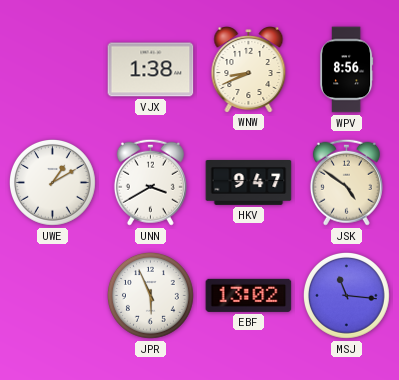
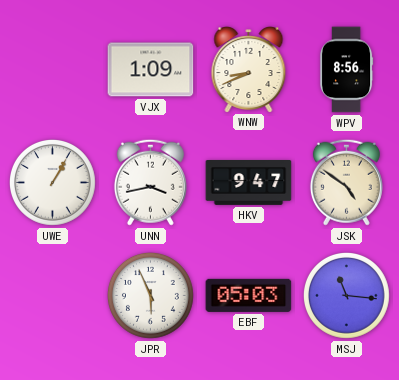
VJX: 1:38 -> 1:09
UWE: 1:10 -> 1:05
UNN: 3:40 -> 3:43
EBF: 13:02 -> 05:03
